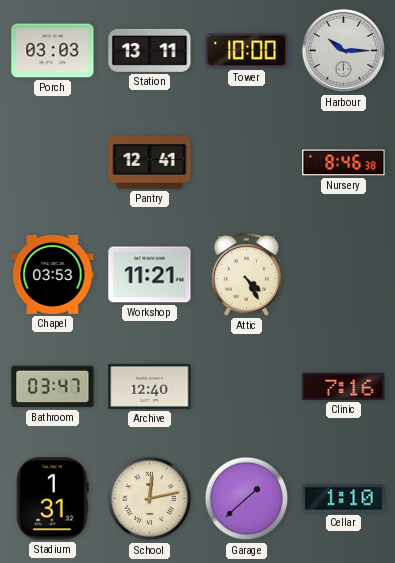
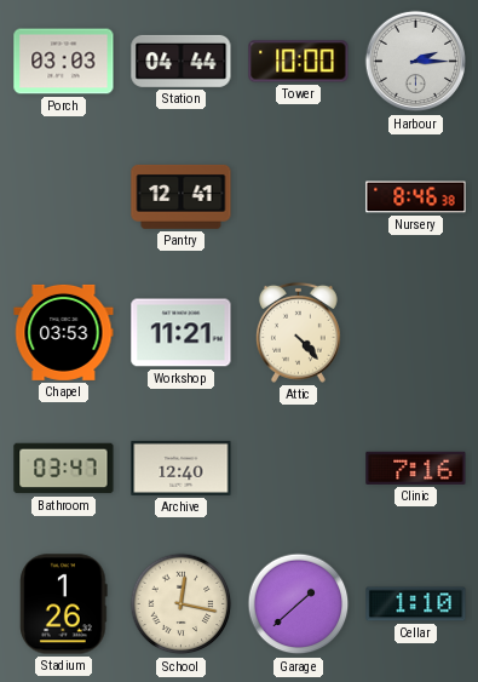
Station: 13:11 -> 04:44
Harbour: 10:15 -> 2:15
Attic: 4:25 -> 4:23
Stadium: 1:31 -> 1:26
School: 12:13 -> 12:17
